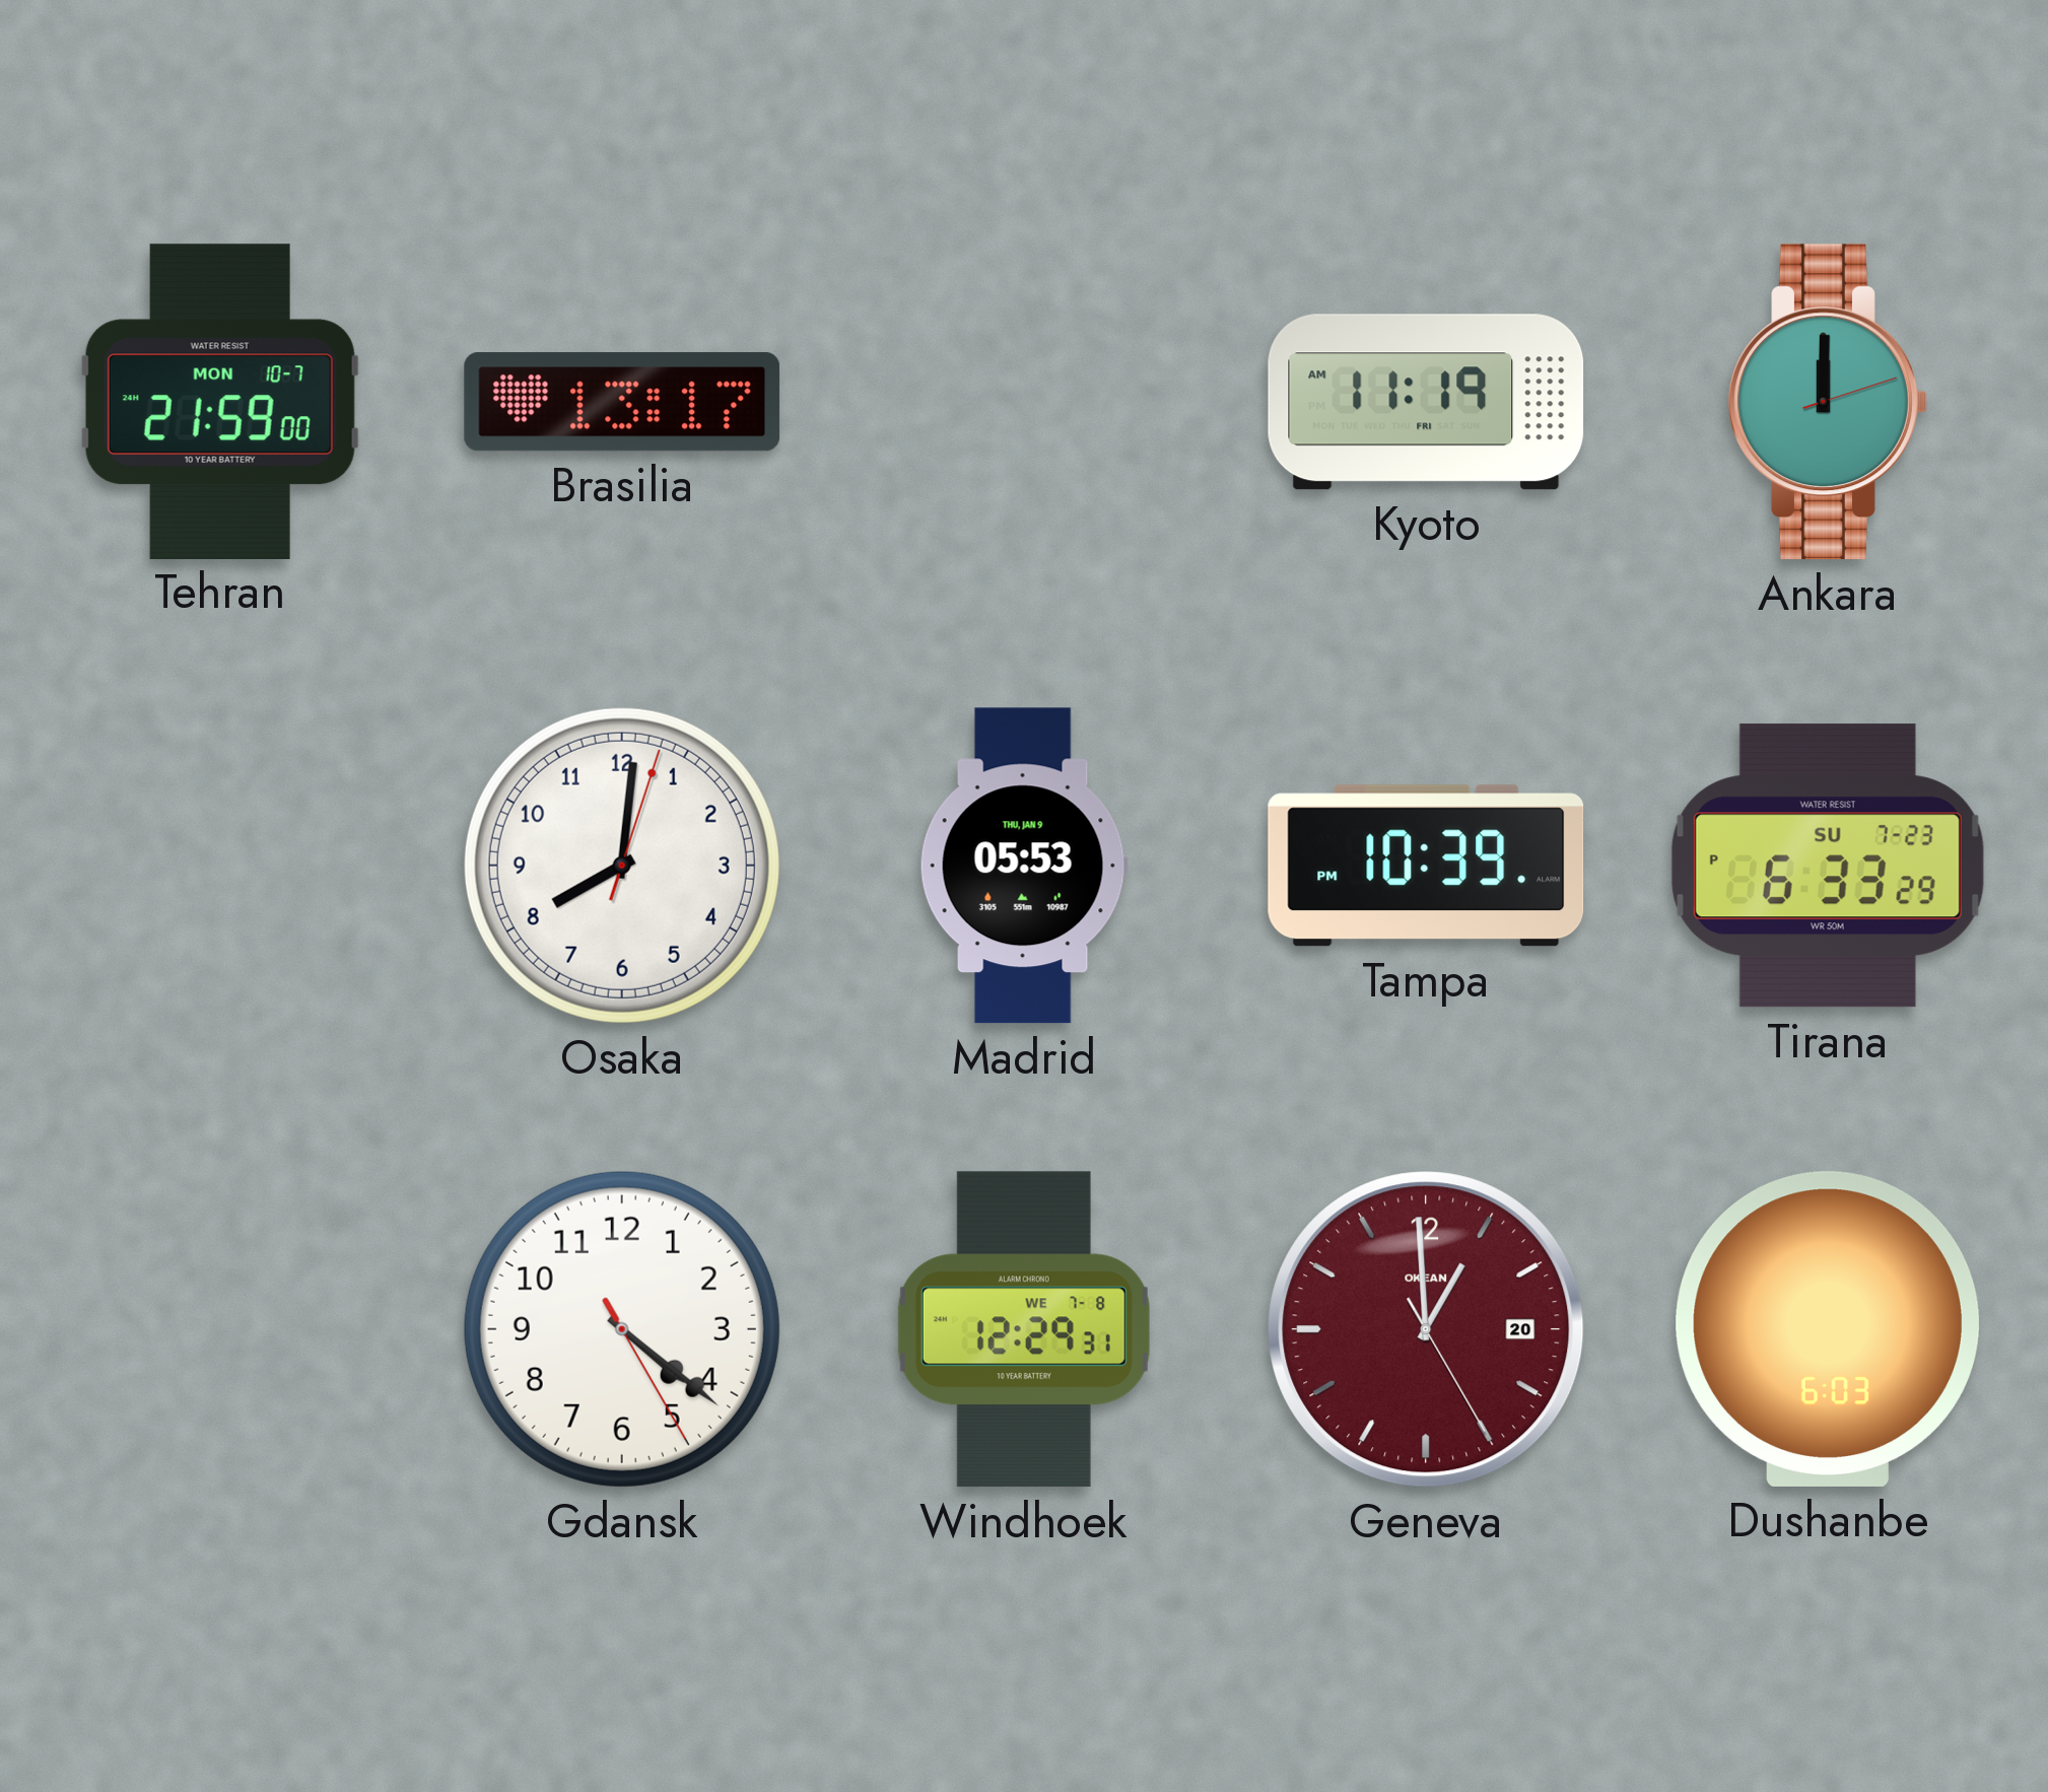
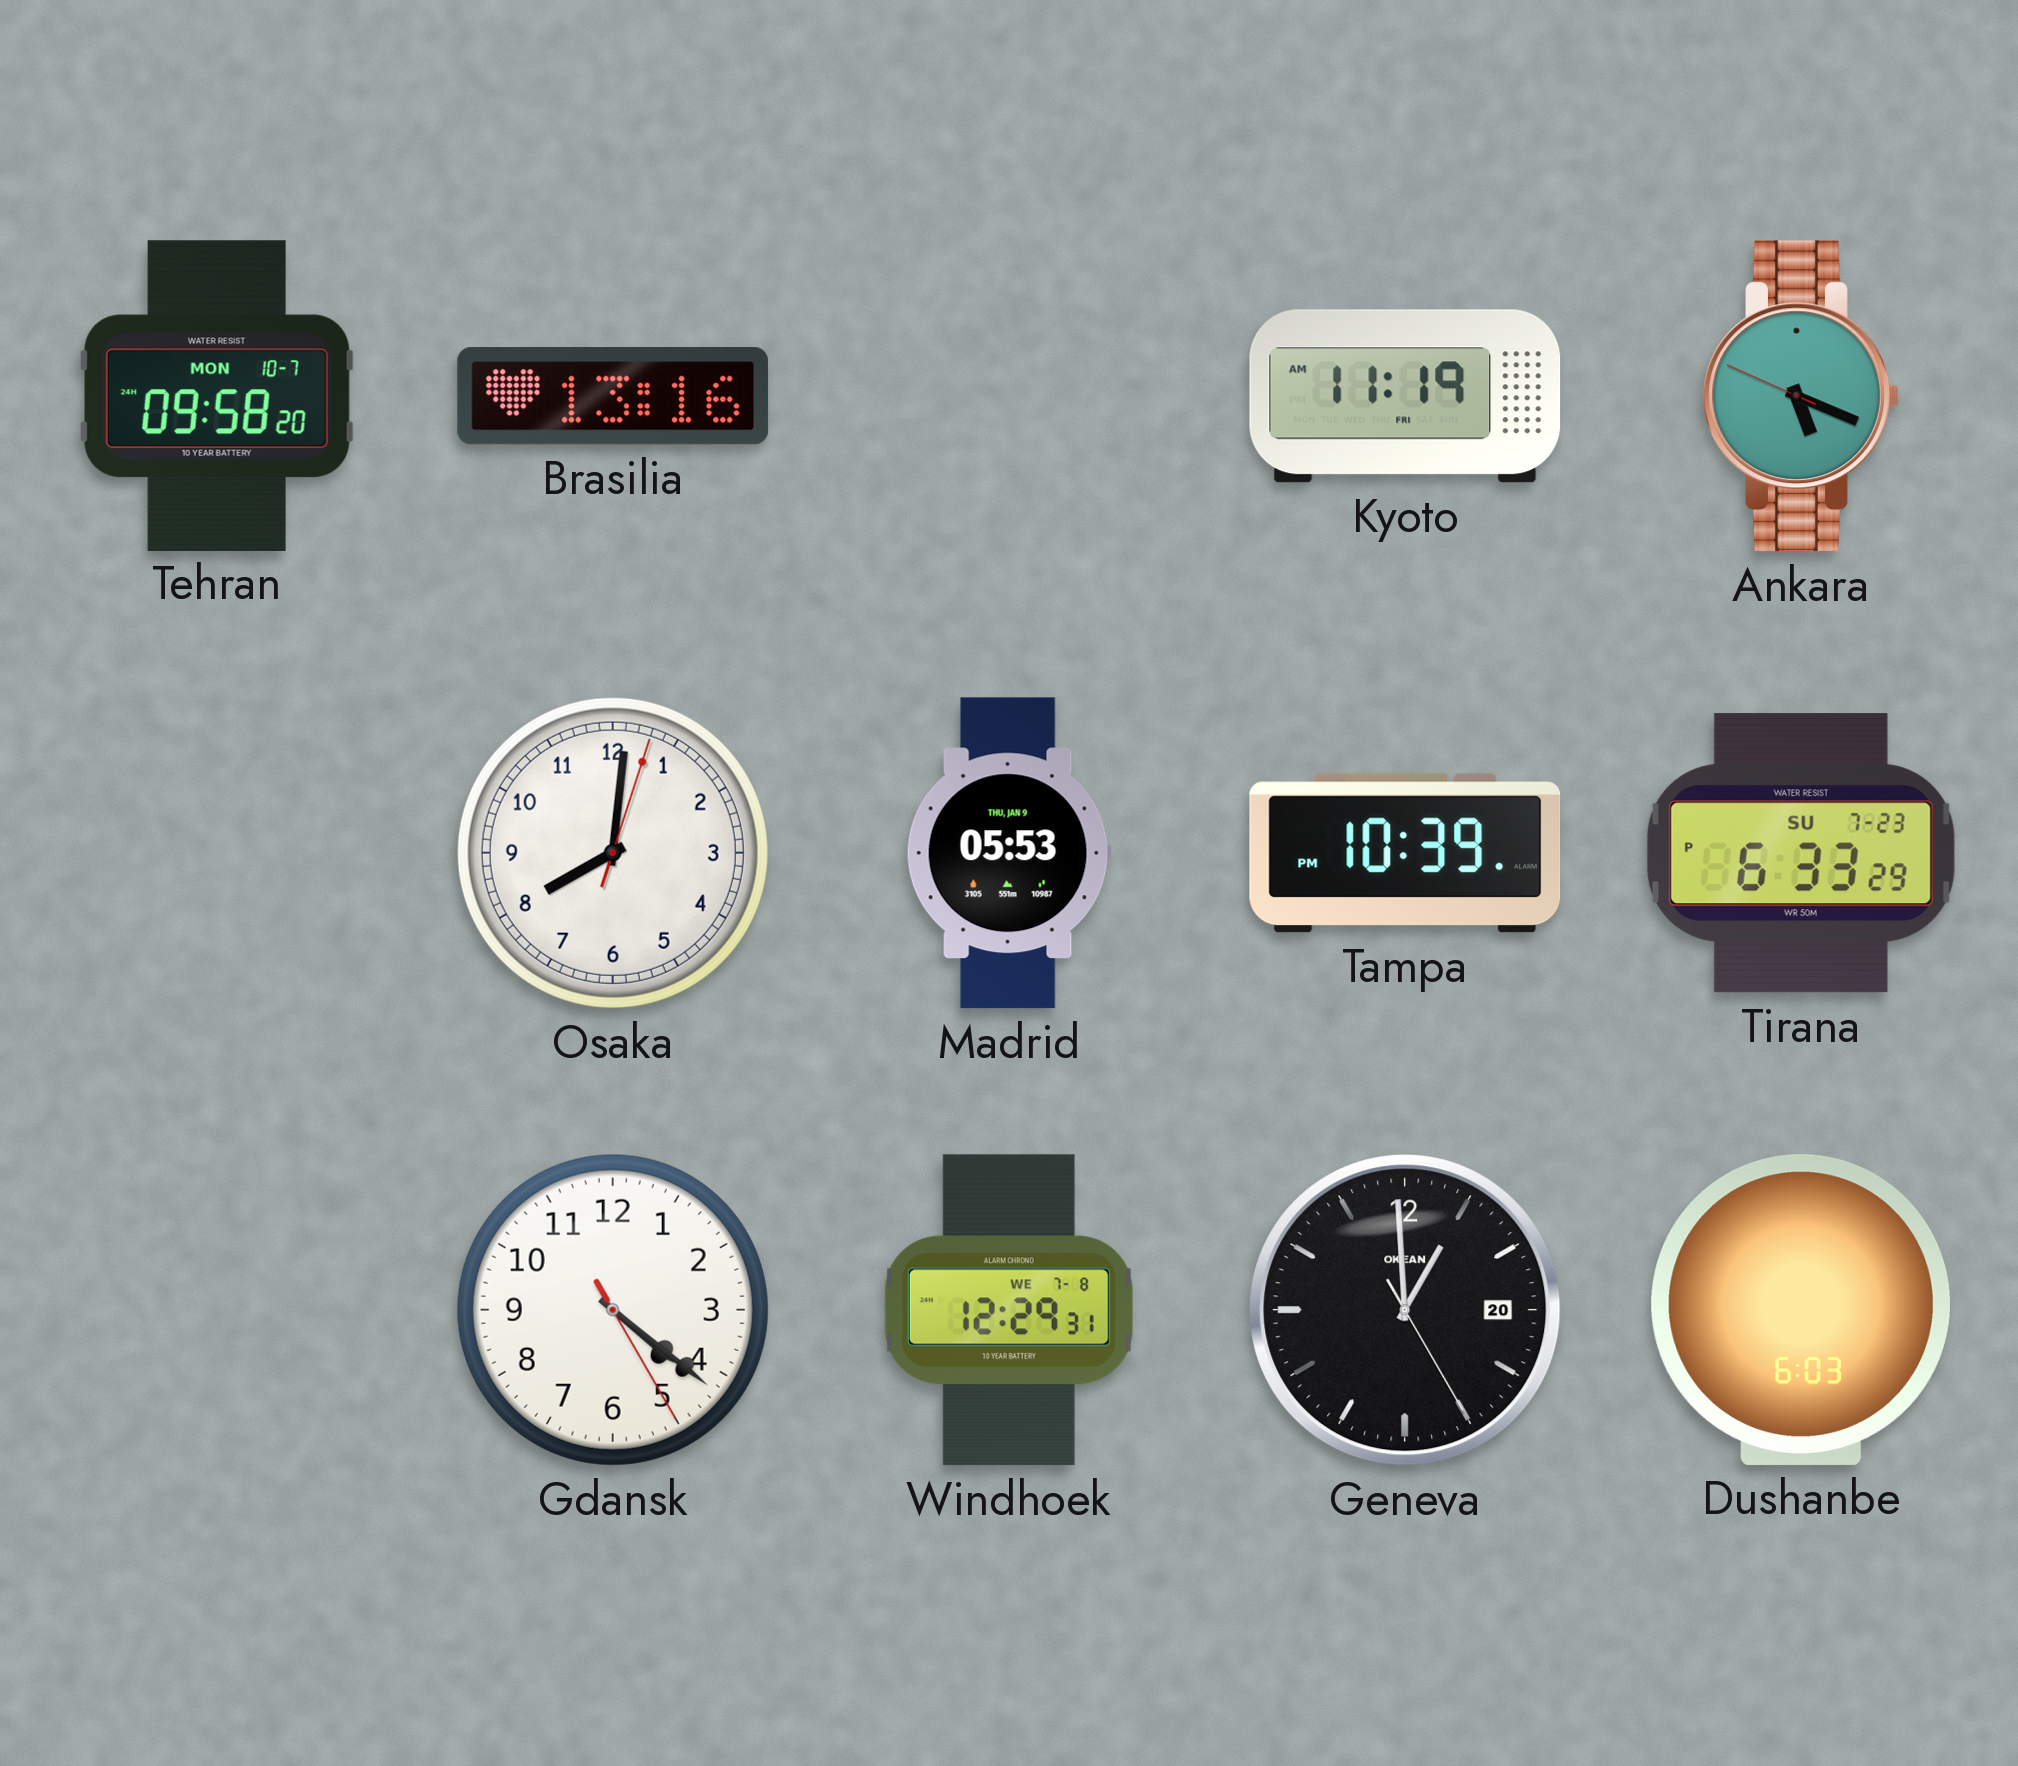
Tehran: 21:59 -> 09:58
Brasilia: 13:17 -> 13:16
Ankara: 12:00 -> 5:18
Geneva dial: burgundy -> black
